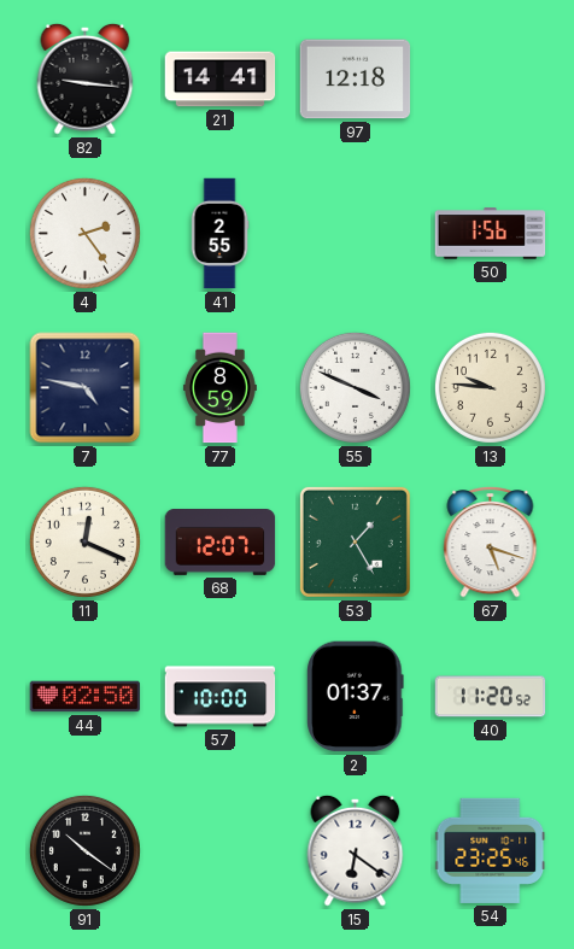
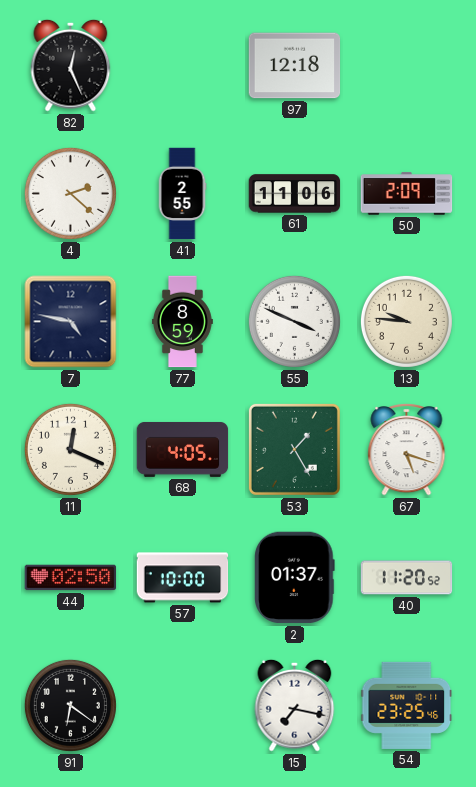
82: 9:16 -> 12:26
21: 14:41 -> none
4: 2:24 -> 2:22
61: none -> 11:06
50: 1:56 -> 2:09
68: 12:07 -> 4:05
91: 10:21 -> 6:21
15: 6:21 -> 7:17
